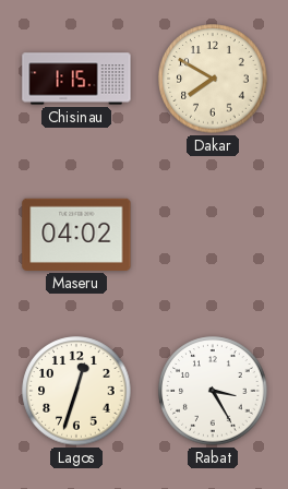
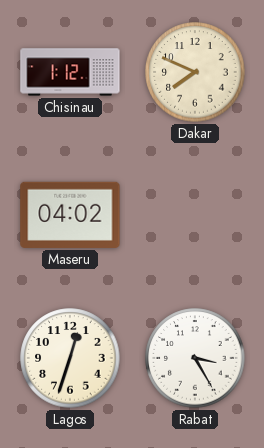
Chisinau: 1:15 -> 1:12
Dakar: 7:50 -> 7:49
